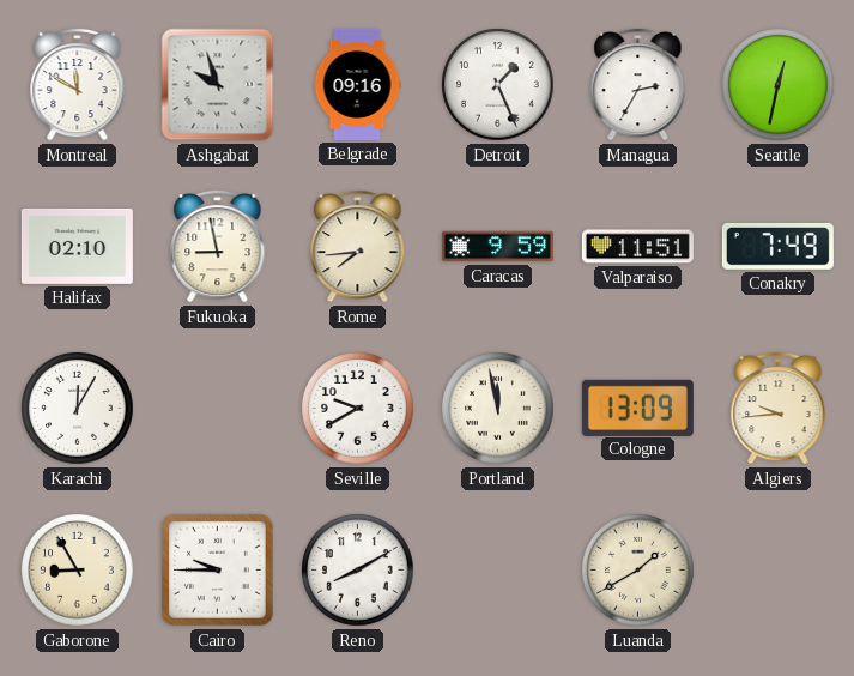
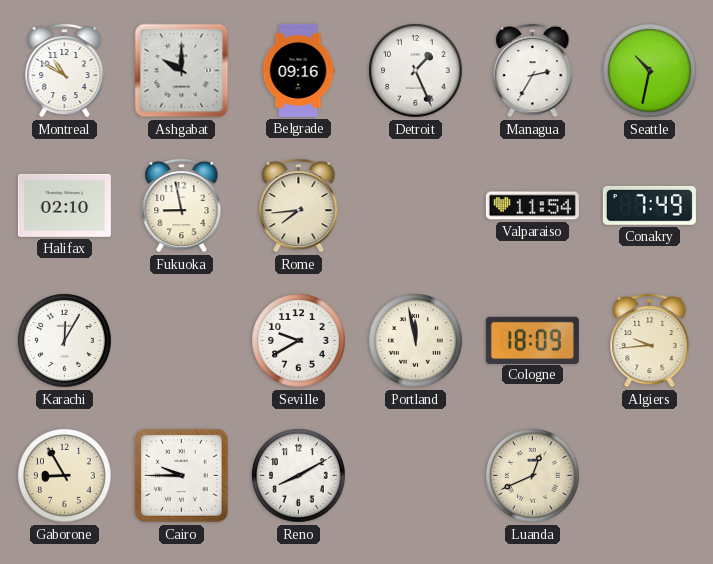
Montreal: 11:50 -> 10:50
Ashgabat: 9:57 -> 10:00
Seattle: 12:32 -> 10:32
Caracas: 9:59 -> none
Valparaiso: 11:51 -> 11:54
Cologne: 13:09 -> 18:09
Luanda: 1:40 -> 12:41
